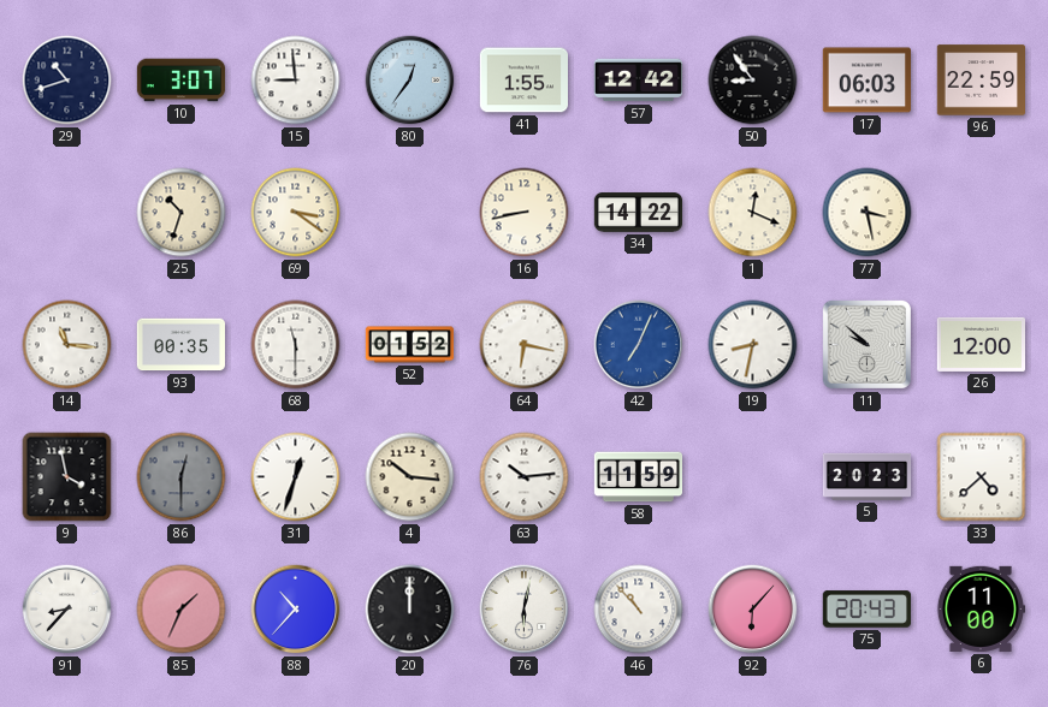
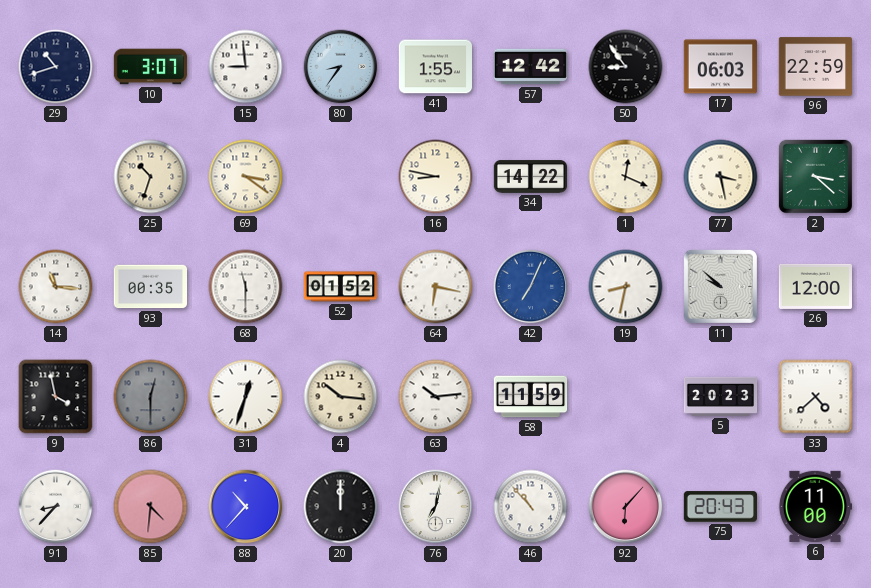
80: 12:36 -> 8:36
16: 8:43 -> 8:47
2: none -> 3:22
85: 1:34 -> 4:31
76: 6:02 -> 7:02
